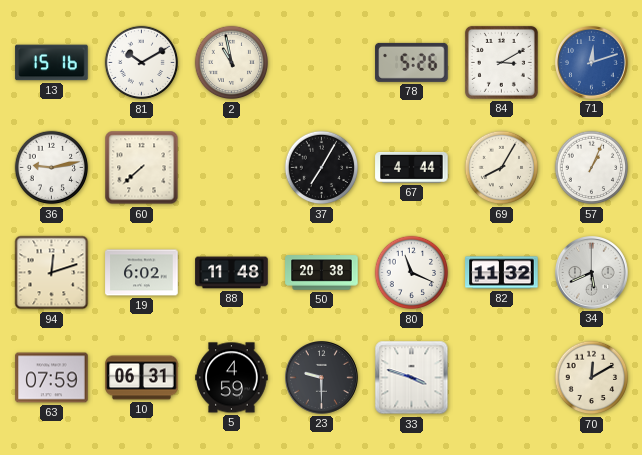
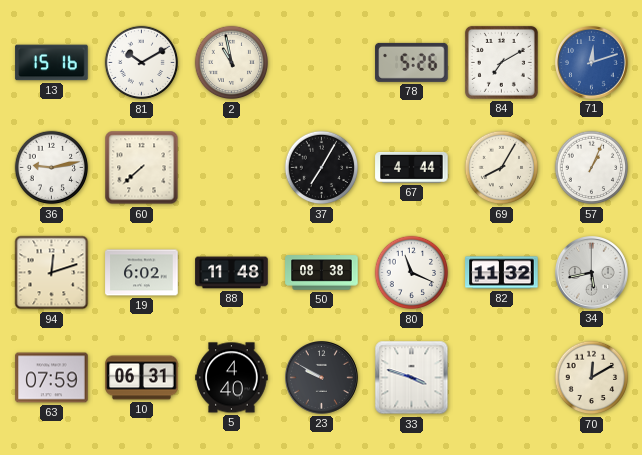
84: 3:10 -> 7:10
50: 20:38 -> 08:38
34: 5:41 -> 5:43
5: 4:59 -> 4:40
23: 9:30 -> 9:50
